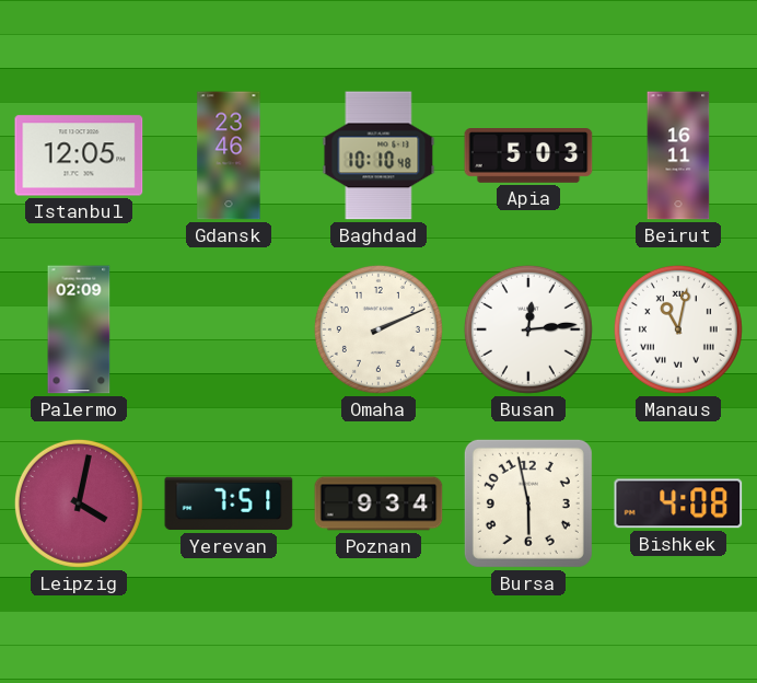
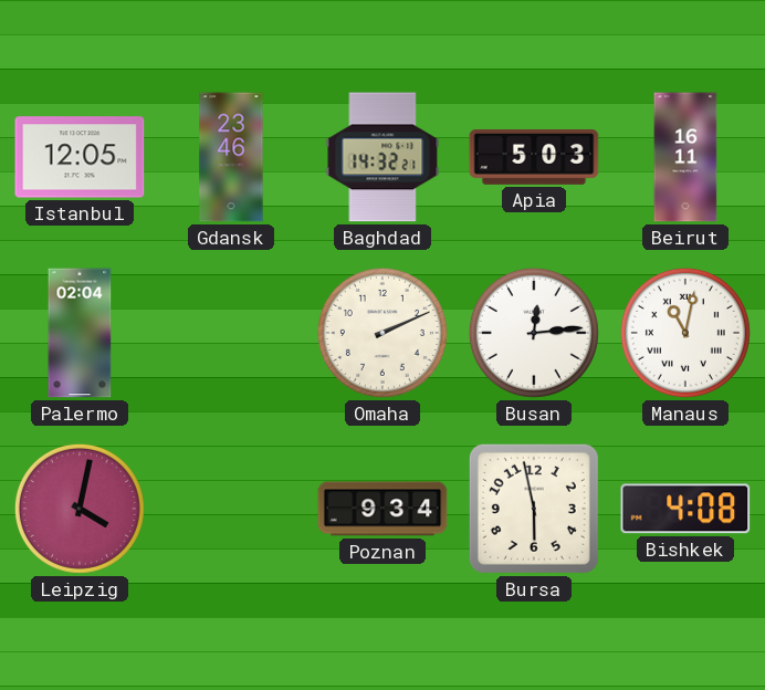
Baghdad: 10:10 -> 14:32
Palermo: 02:09 -> 02:04
Yerevan: 7:51 -> none
